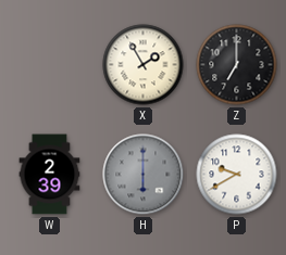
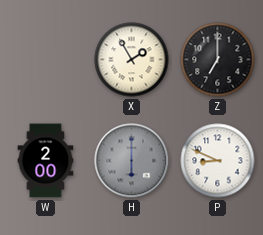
W: 2:39 -> 2:00
P: 9:40 -> 8:49
